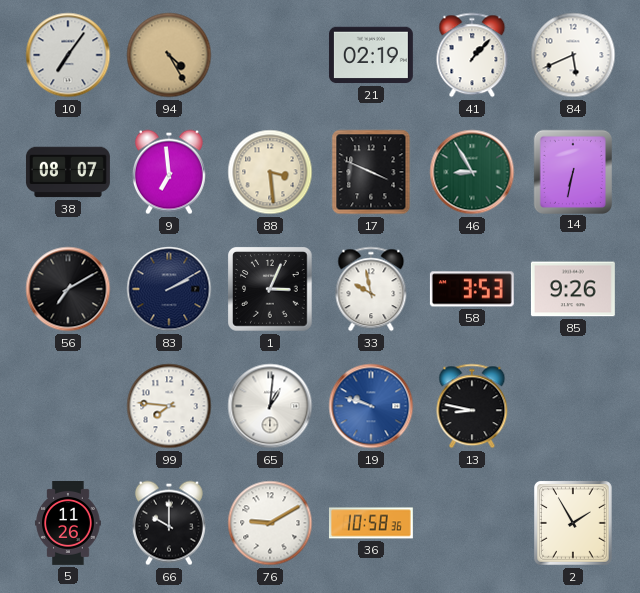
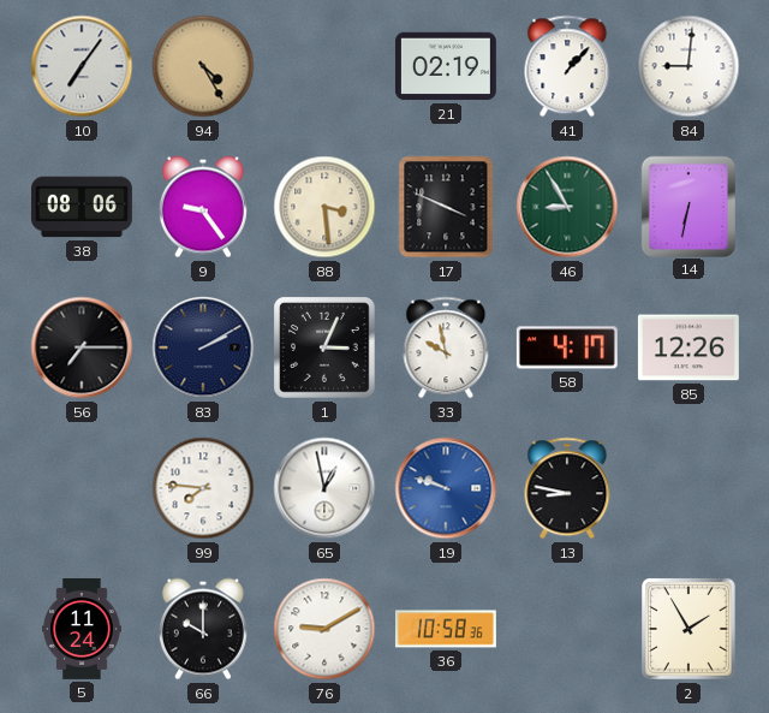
84: 5:41 -> 9:01
38: 08:07 -> 08:06
9: 6:59 -> 9:24
56: 7:10 -> 7:15
58: 3:53 -> 4:17
85: 9:26 -> 12:26
65: 1:01 -> 12:58
5: 11:26 -> 11:24
